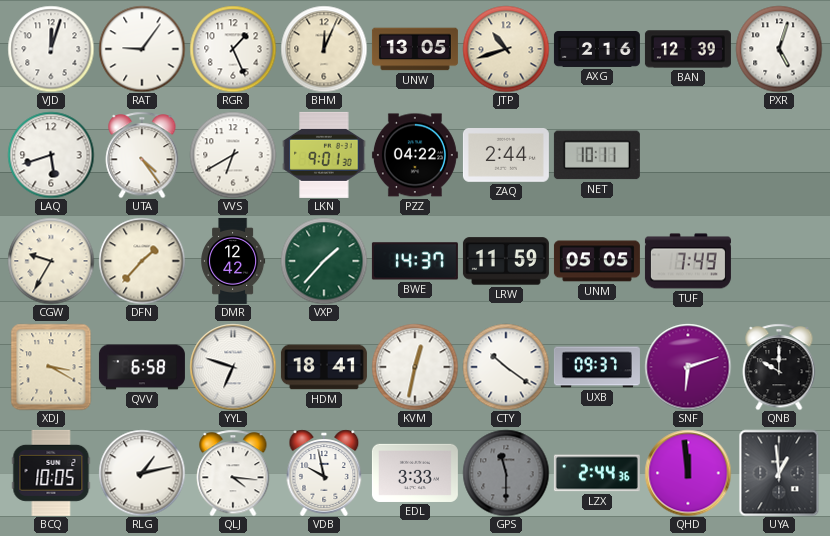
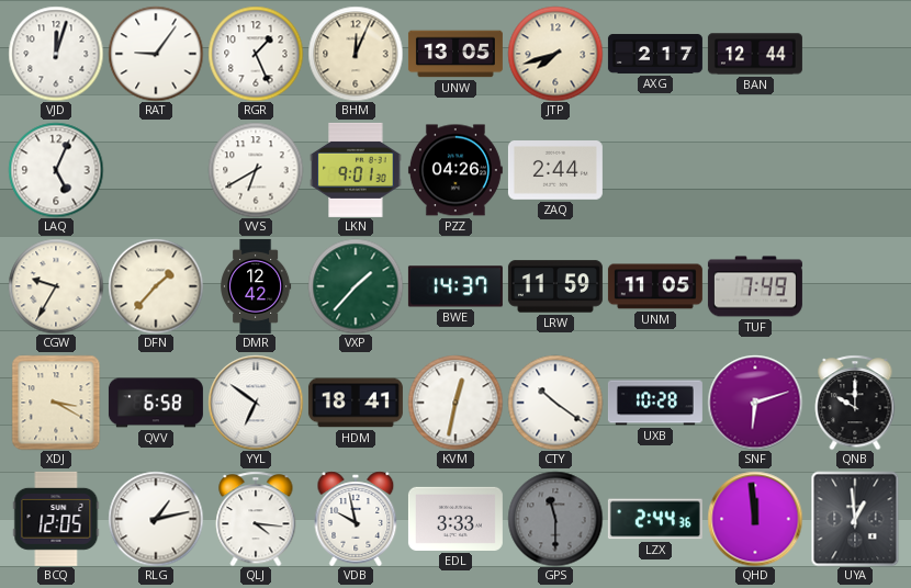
JTP: 10:42 -> 7:42
AXG: 2:16 -> 2:17
BAN: 12:39 -> 12:44
PXR: 5:03 -> none
LAQ: 5:42 -> 5:04
UTA: 4:24 -> none
PZZ: 04:22 -> 04:26
NET: 10:11 -> none
UNM: 05:05 -> 11:05
YYL: 6:48 -> 6:51
UXB: 09:37 -> 10:28
BCQ: 10:05 -> 12:05
